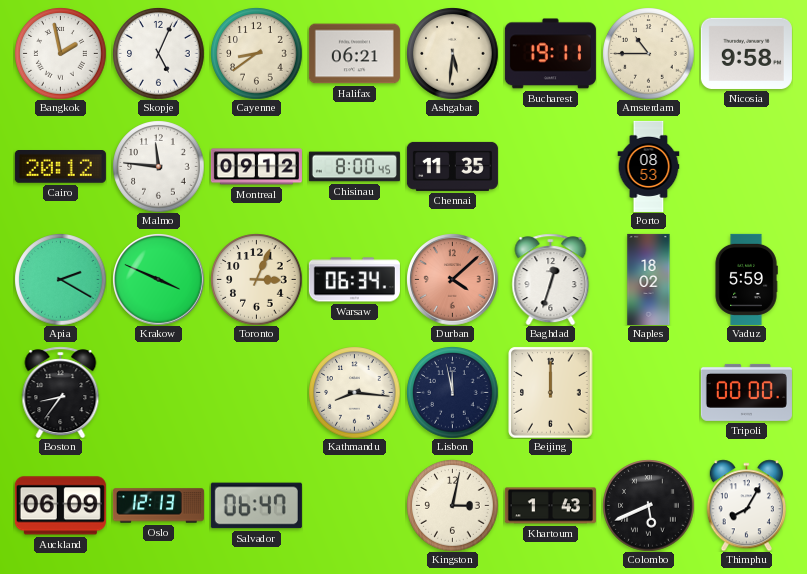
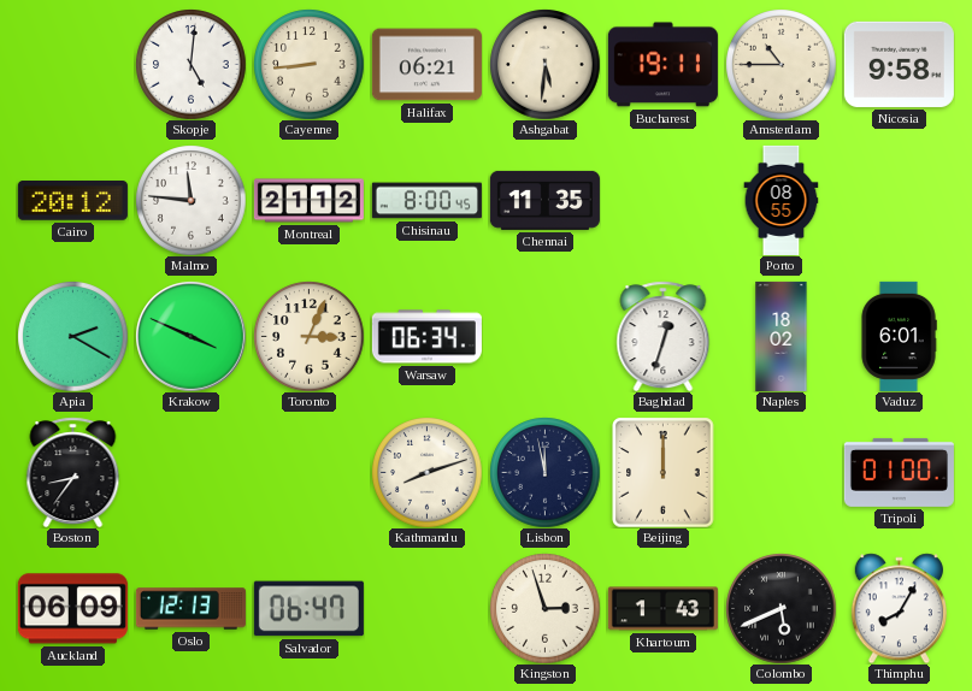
Bangkok: 1:58 -> none
Skopje: 5:04 -> 5:01
Cayenne: 8:39 -> 8:44
Montreal: 09:12 -> 21:12
Porto: 08:53 -> 08:55
Durban: 4:08 -> none
Vaduz: 5:59 -> 6:01
Kathmandu: 8:16 -> 8:12
Tripoli: 00:00 -> 01:00
Kingston: 3:02 -> 2:57
